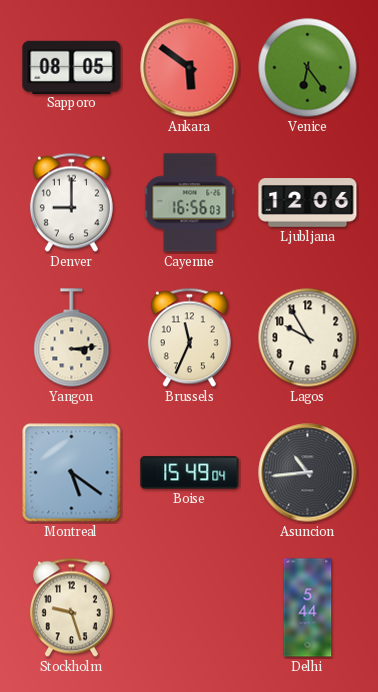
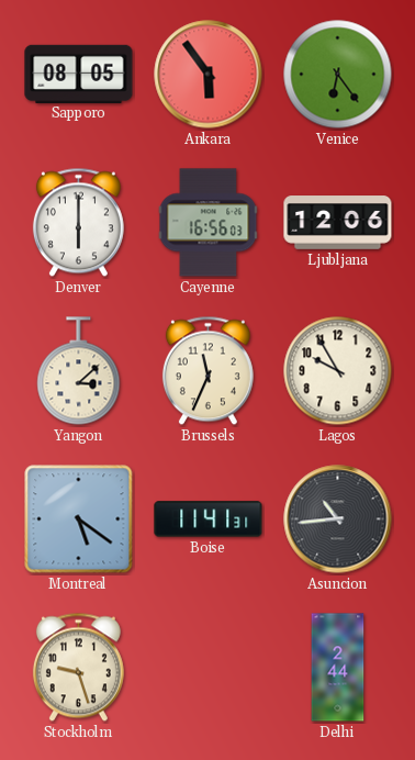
Ankara: 5:51 -> 5:54
Denver: 9:00 -> 6:00
Yangon: 3:14 -> 3:08
Boise: 15:49 -> 11:41
Delhi: 5:44 -> 2:44
